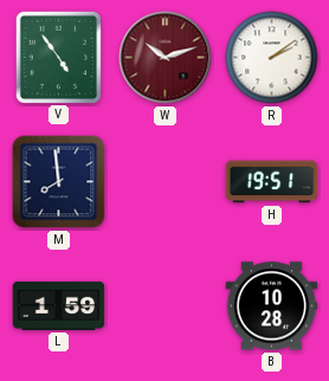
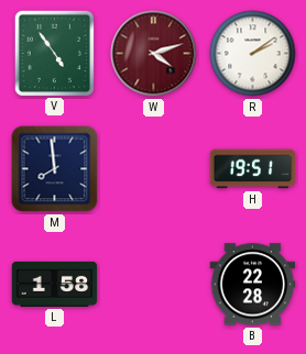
W: 10:12 -> 4:12
L: 1:59 -> 1:58
B: 10:28 -> 22:28
